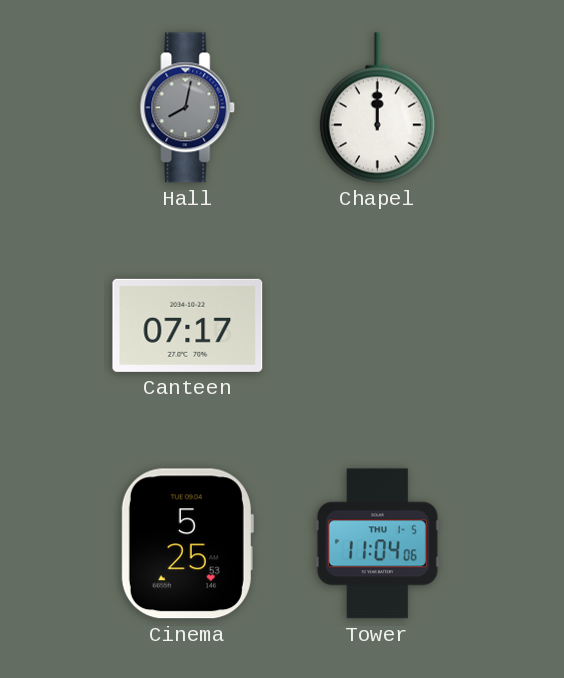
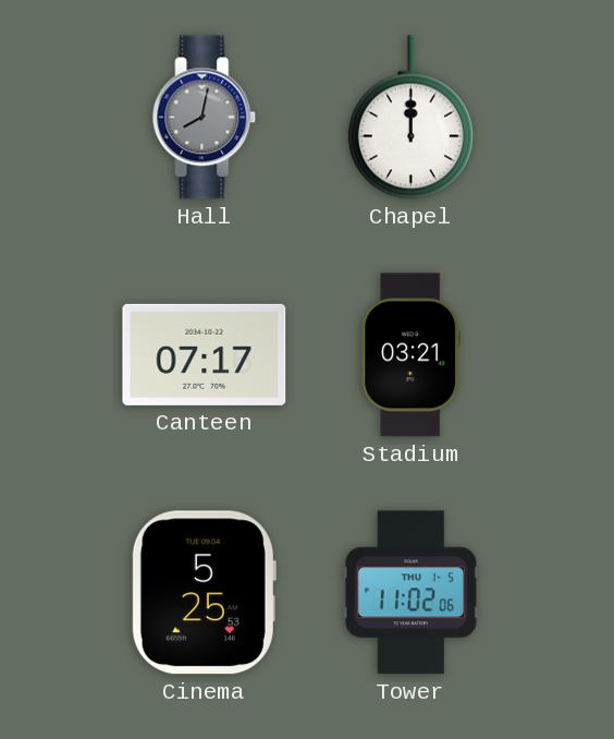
Stadium: none -> 03:21
Tower: 11:04 -> 11:02
